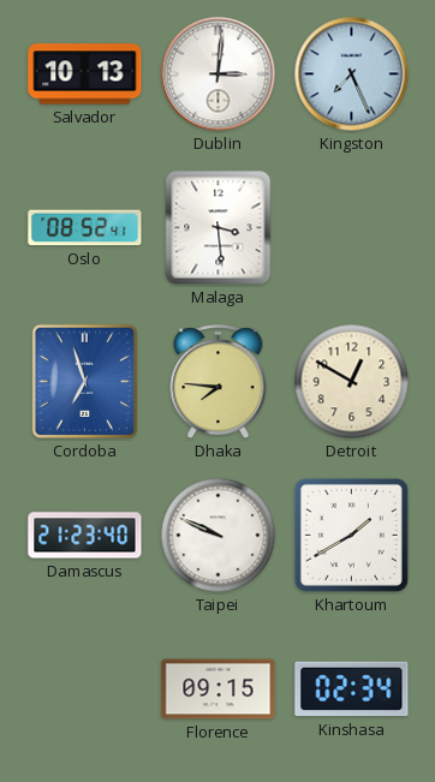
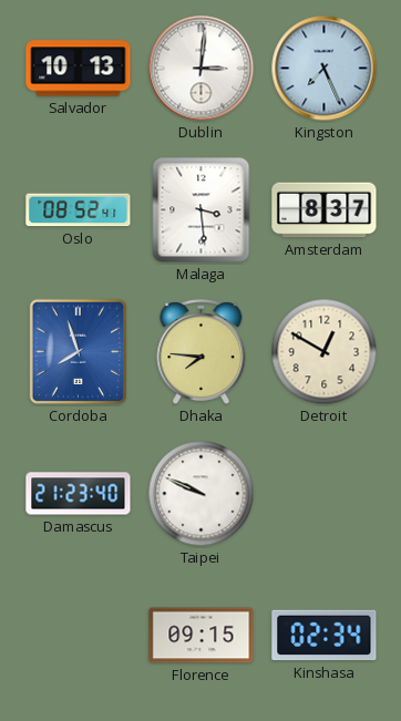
Amsterdam: none -> 8:37
Cordoba: 6:57 -> 7:57
Khartoum: 1:40 -> none
